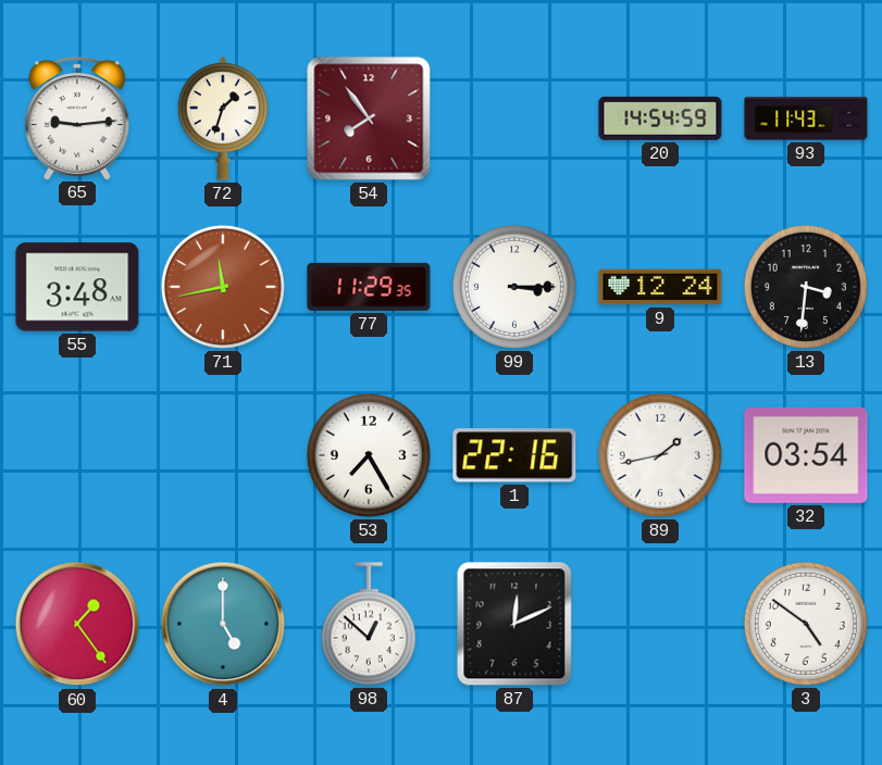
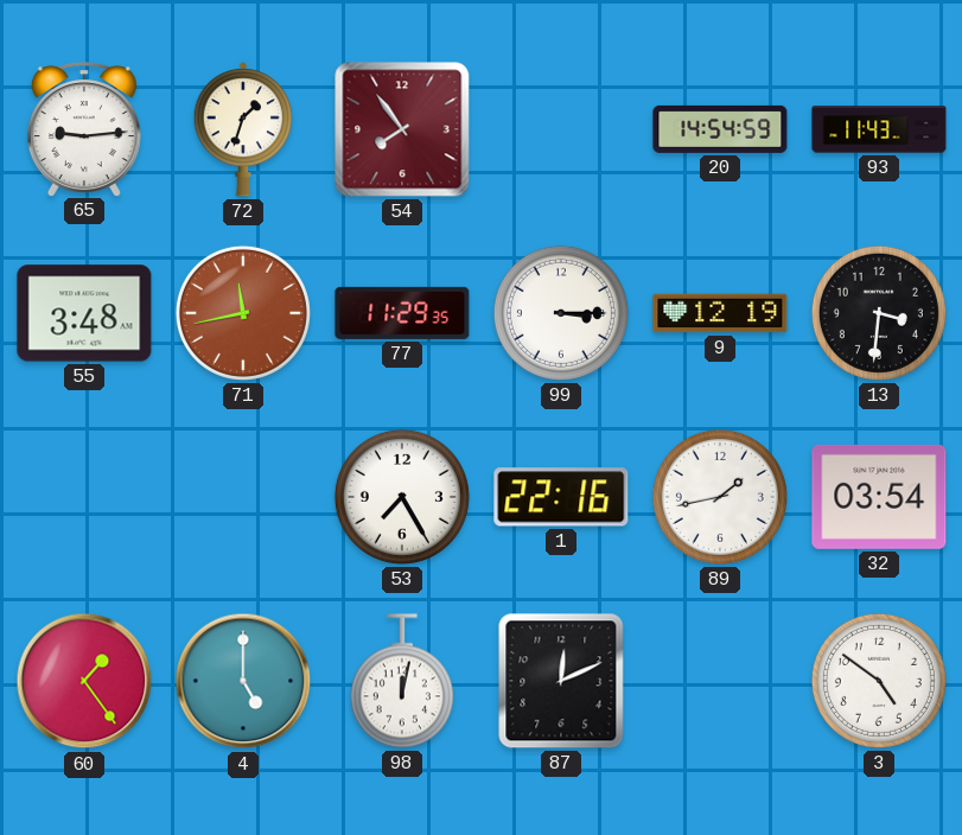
9: 12:24 -> 12:19
98: 12:52 -> 12:02
